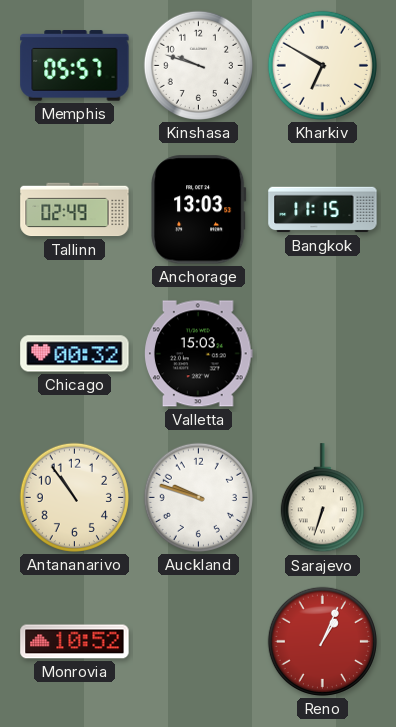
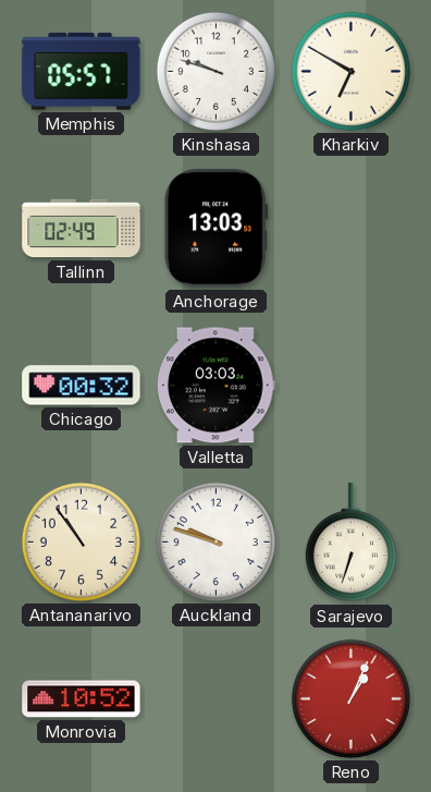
Bangkok: 11:15 -> none
Valletta: 15:03 -> 03:03
